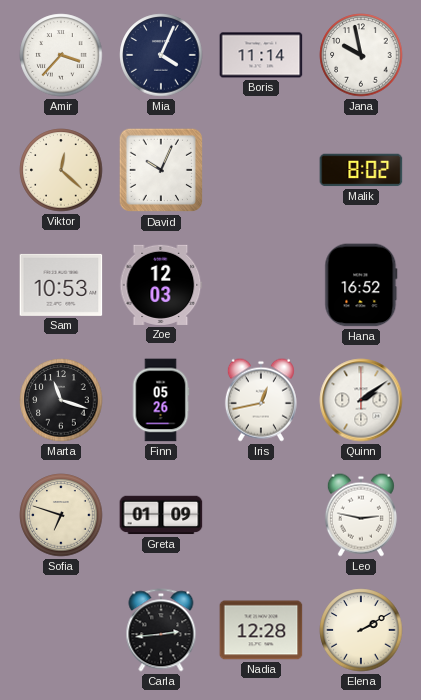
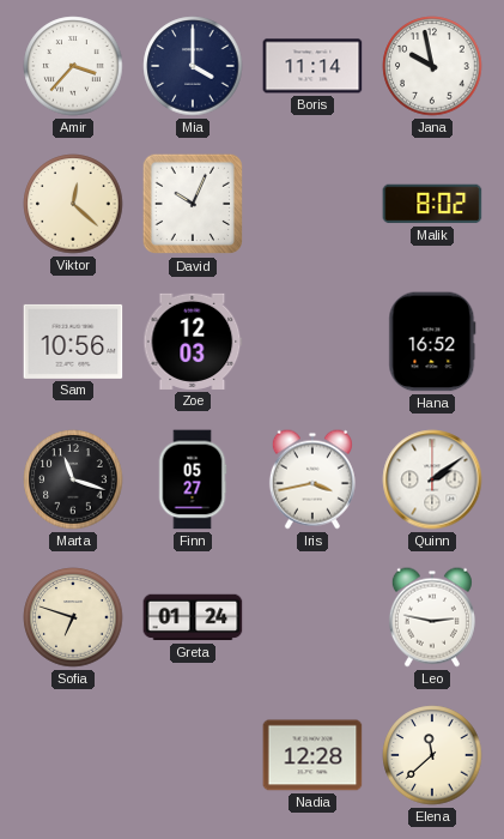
Mia: 4:04 -> 4:00
Sam: 10:53 -> 10:56
Finn: 05:26 -> 05:27
Iris: 12:43 -> 3:43
Greta: 01:09 -> 01:24
Carla: 2:44 -> none
Elena: 2:10 -> 11:38
